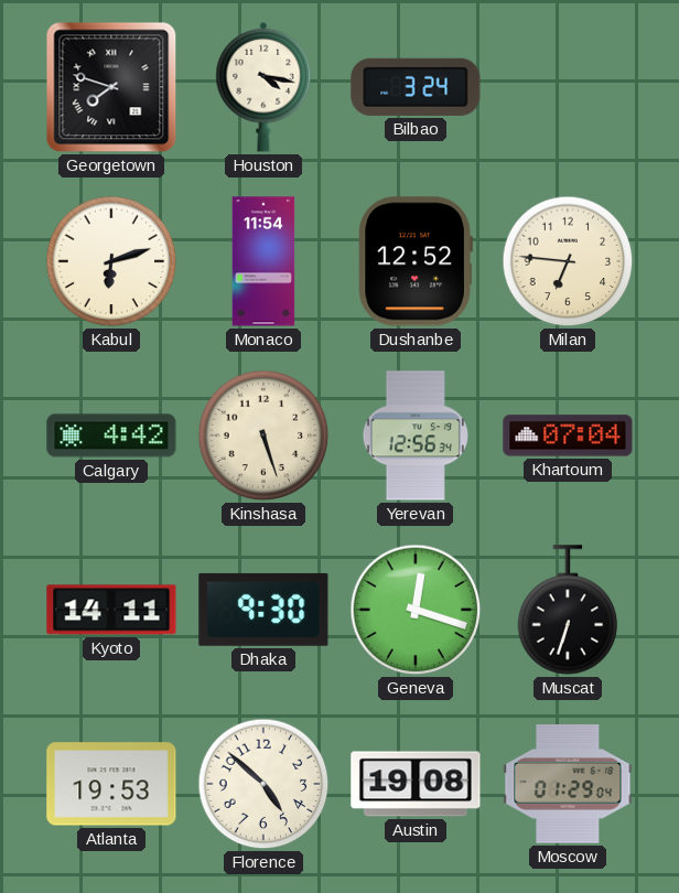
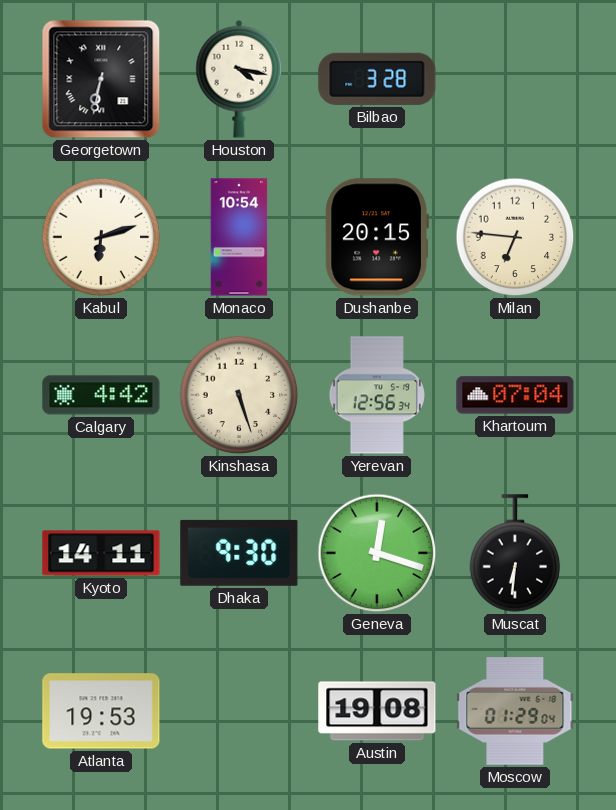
Georgetown: 7:48 -> 6:32
Bilbao: 3:24 -> 3:28
Monaco: 11:54 -> 10:54
Dushanbe: 12:52 -> 20:15
Muscat: 6:33 -> 6:31
Florence: 4:52 -> none
